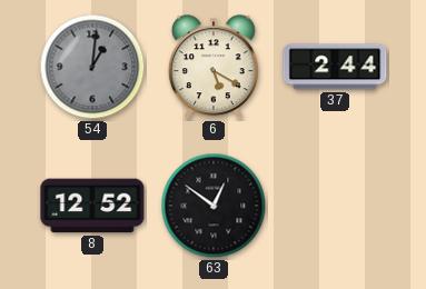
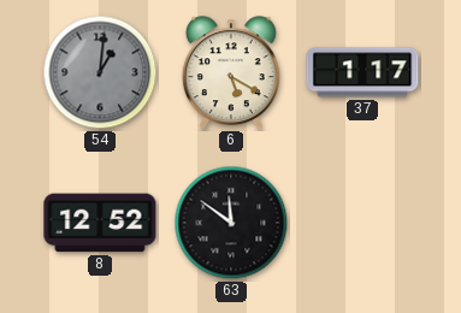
37: 2:44 -> 1:17
63: 12:51 -> 11:51
